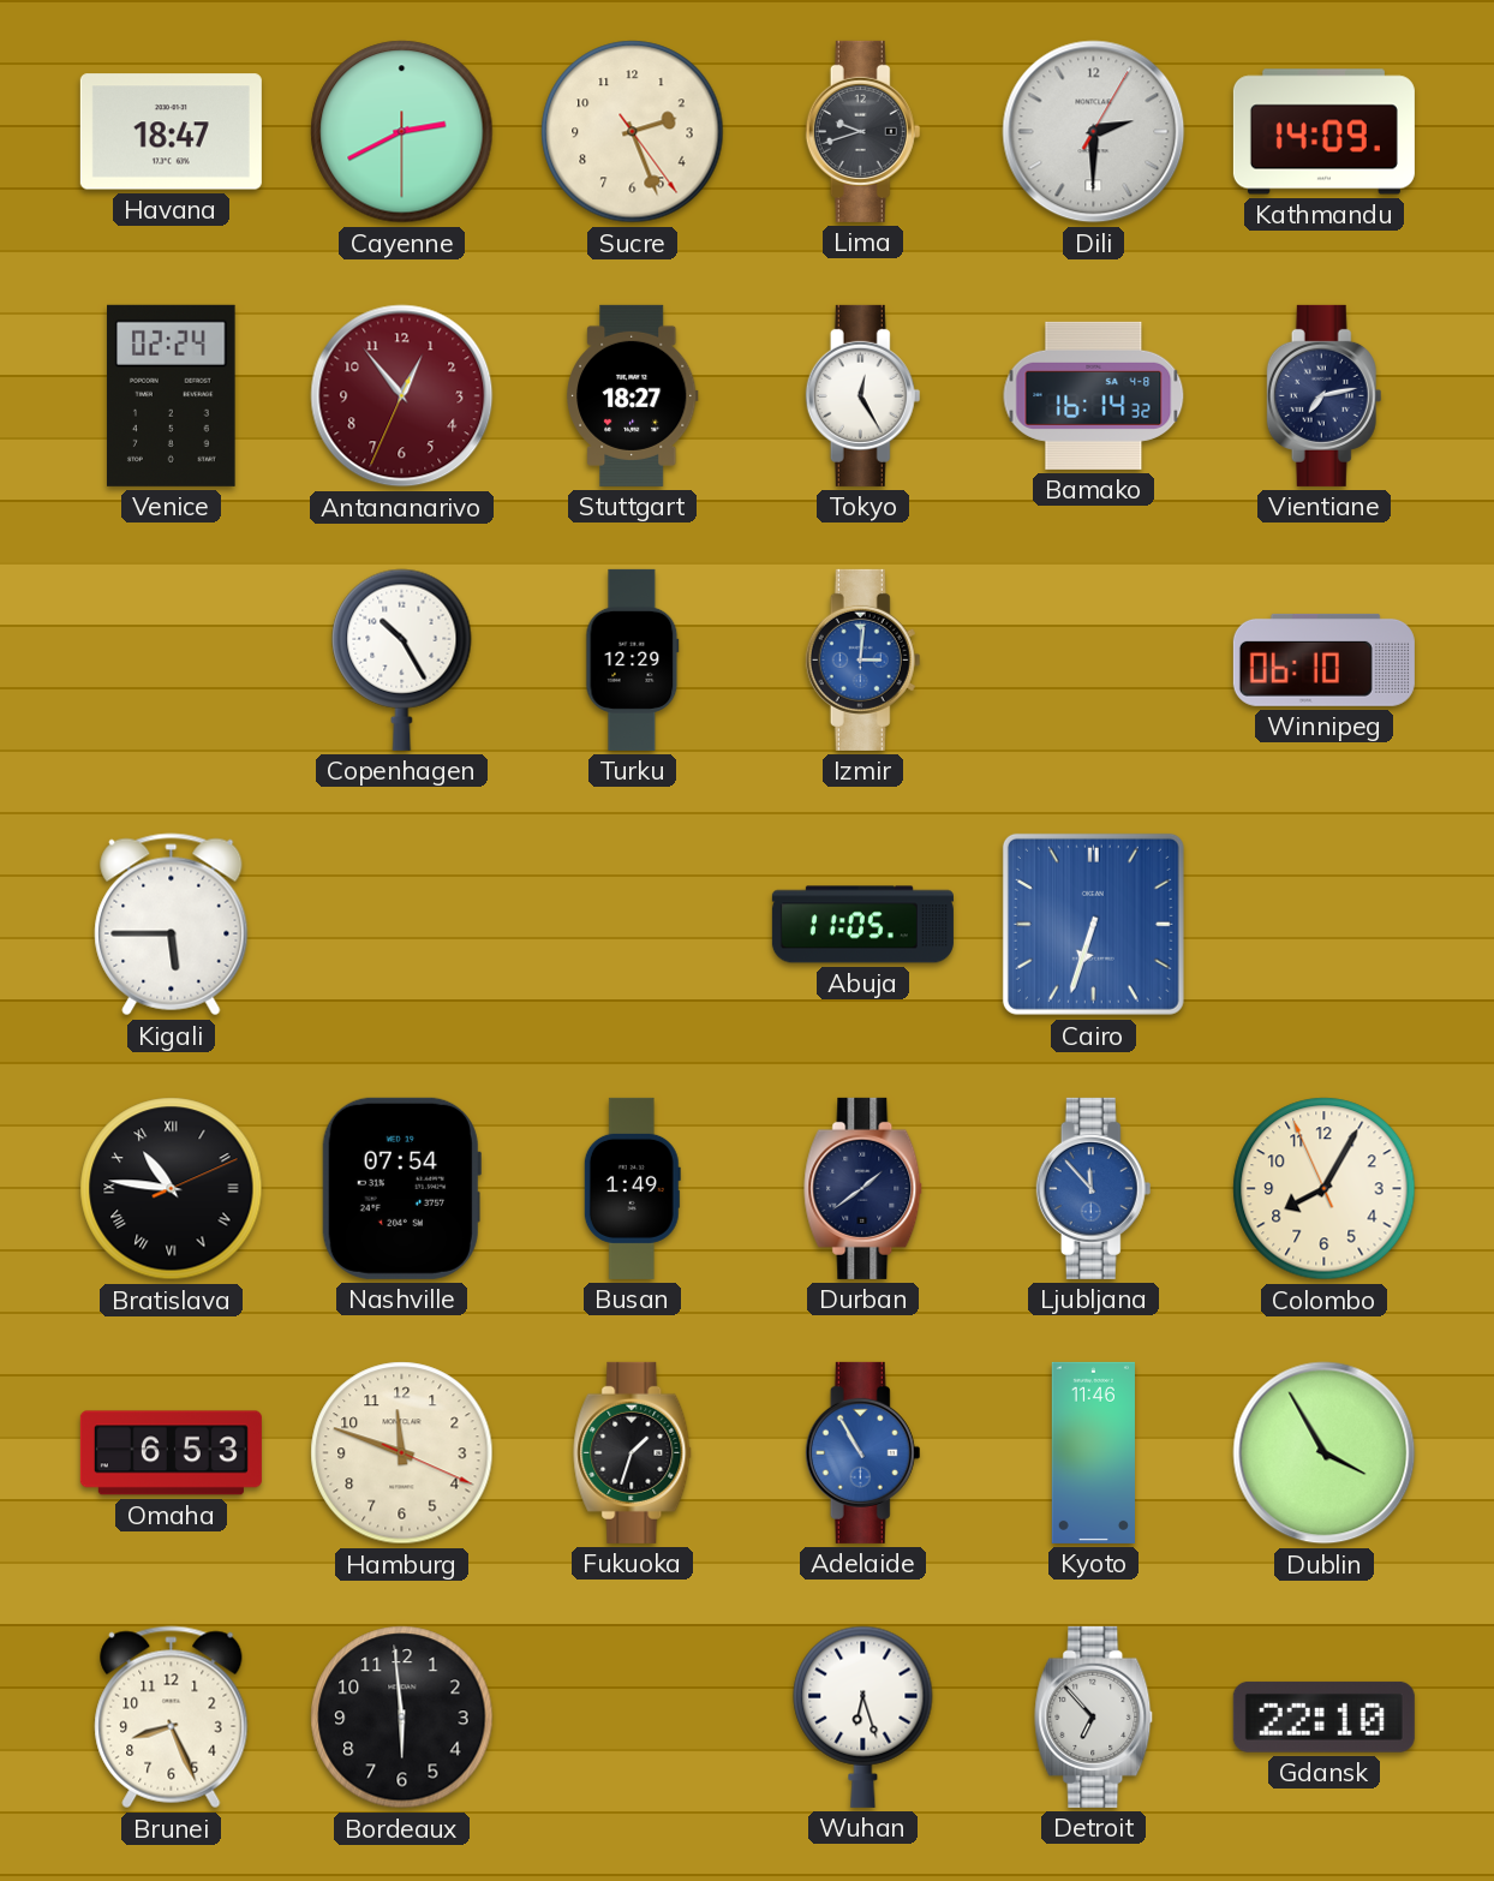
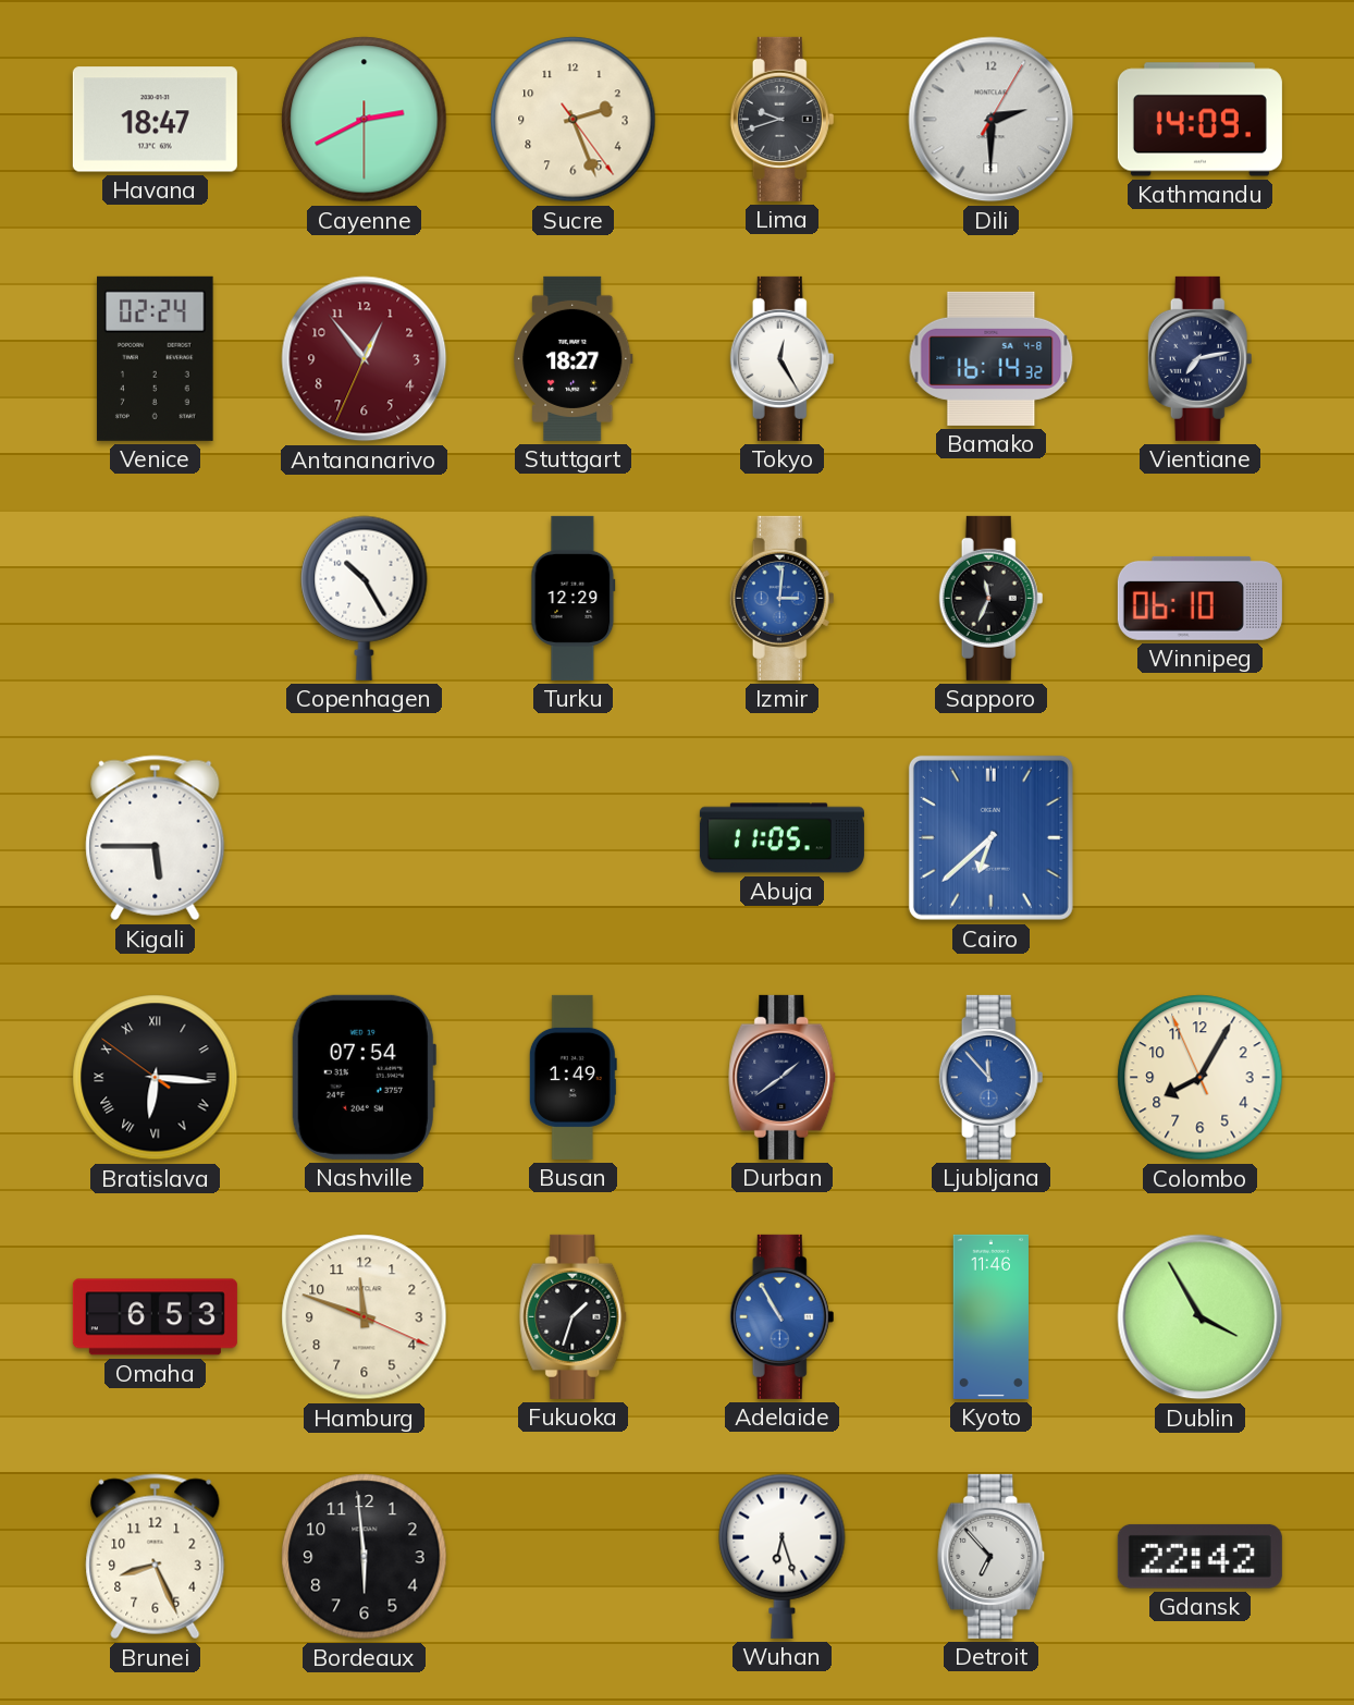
Sapporo: none -> 11:34
Cairo: 6:33 -> 6:38
Bratislava: 10:46 -> 6:15
Gdansk: 22:10 -> 22:42
